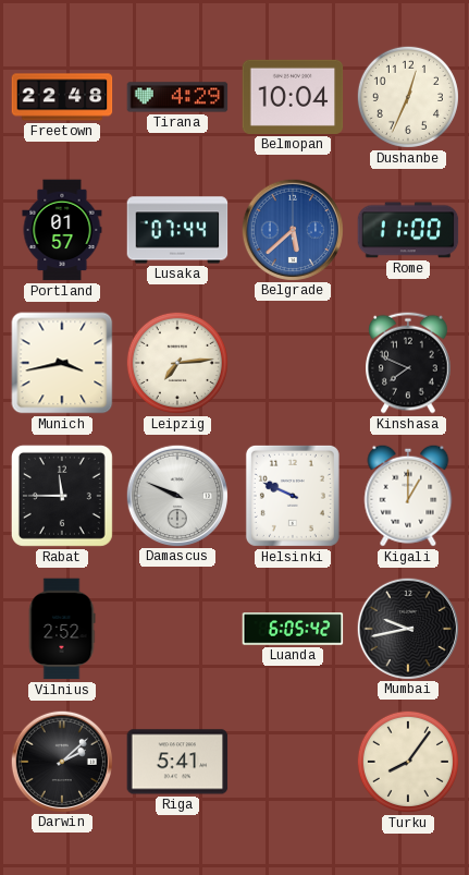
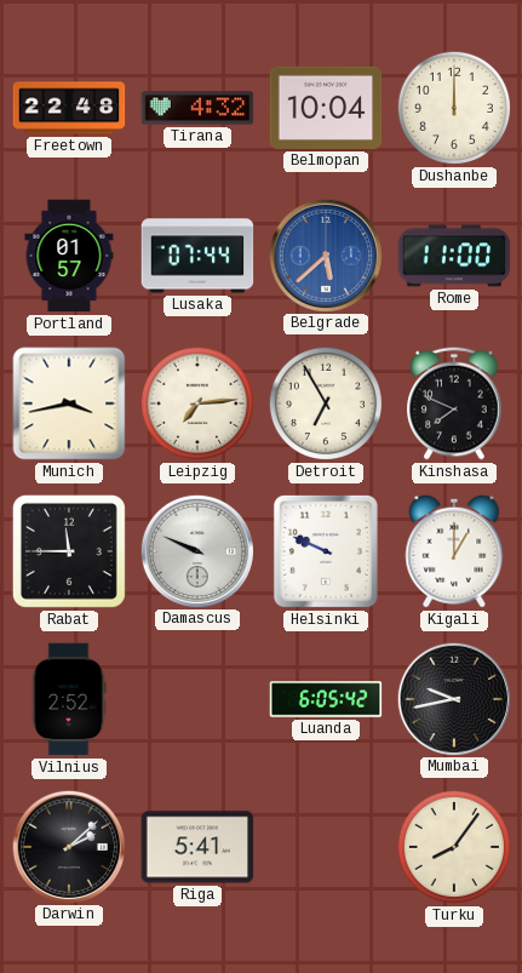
Tirana: 4:29 -> 4:32
Dushanbe: 12:34 -> 12:00
Detroit: none -> 6:55
